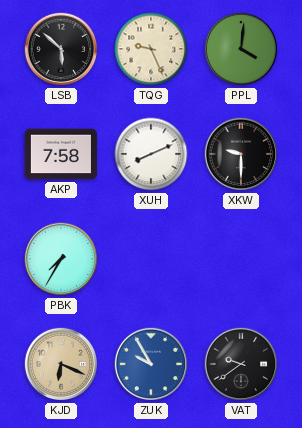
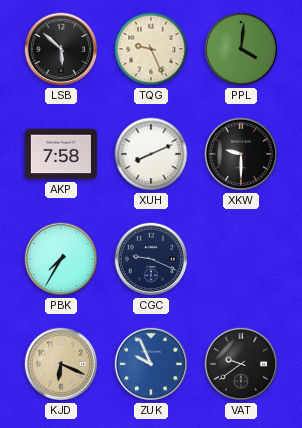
CGC: none -> 9:19
ZUK: 9:55 -> 9:56
